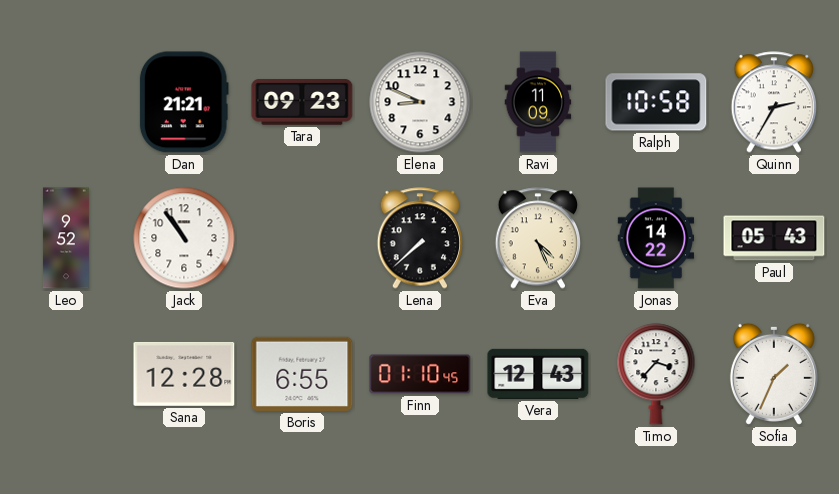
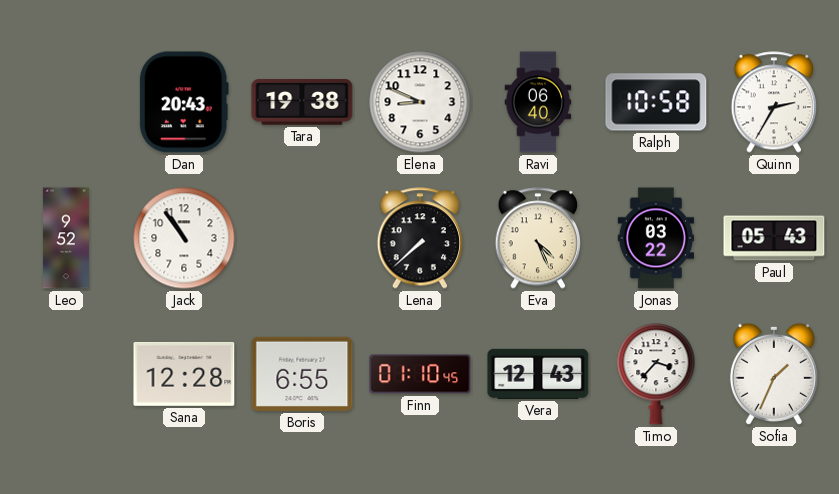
Dan: 21:21 -> 20:43
Tara: 09:23 -> 19:38
Ravi: 11:09 -> 06:40
Jonas: 14:22 -> 03:22
